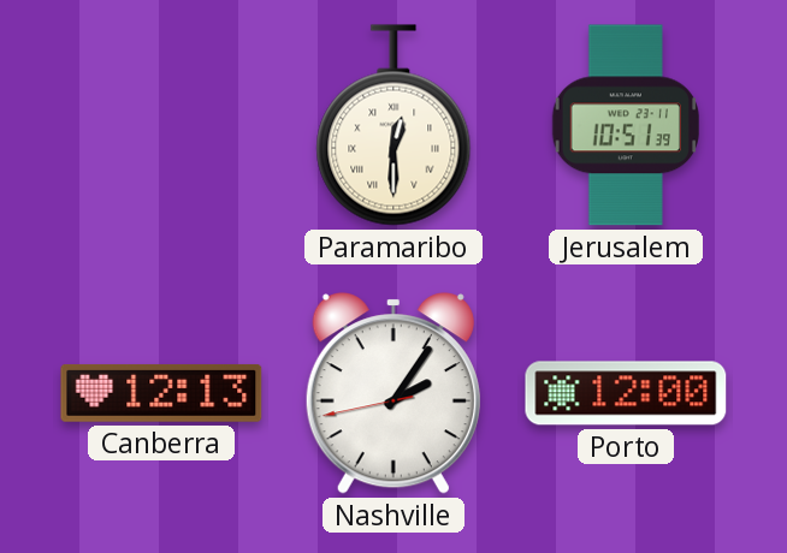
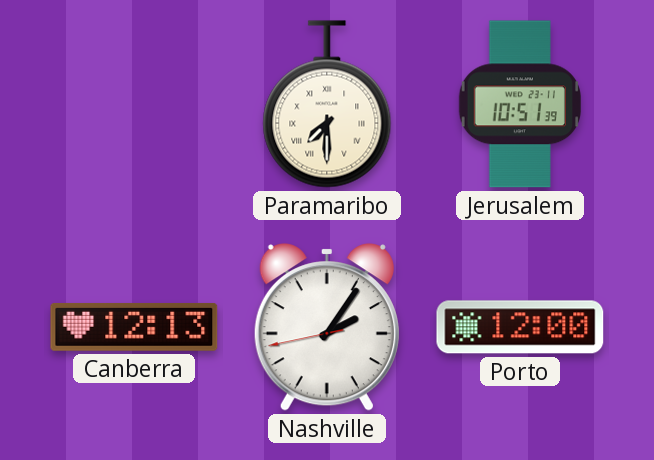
Paramaribo: 12:30 -> 7:30
